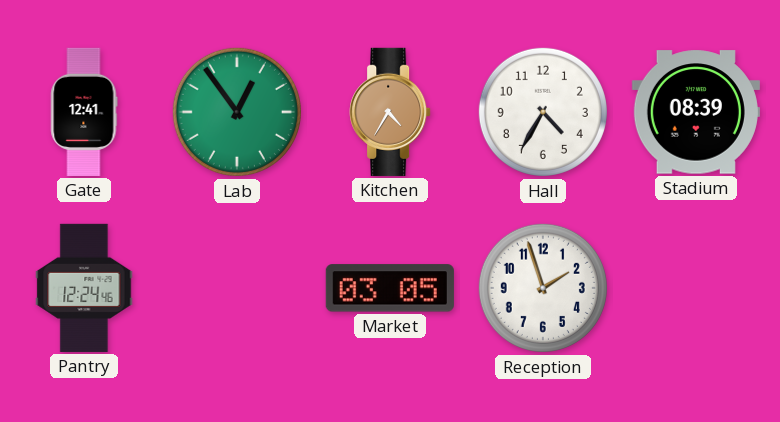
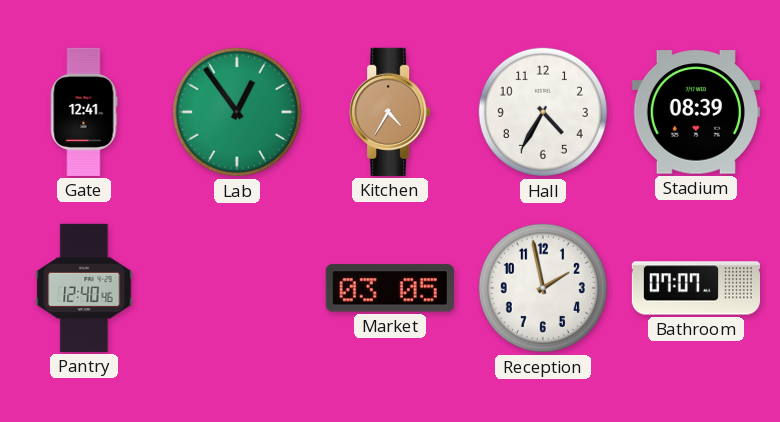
Pantry: 12:24 -> 12:40
Reception: 1:57 -> 1:58
Bathroom: none -> 07:07
